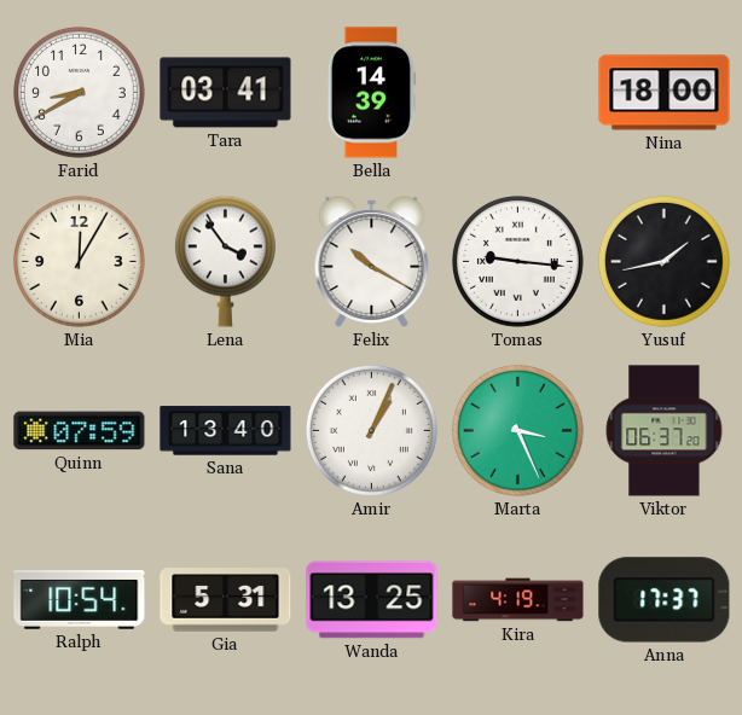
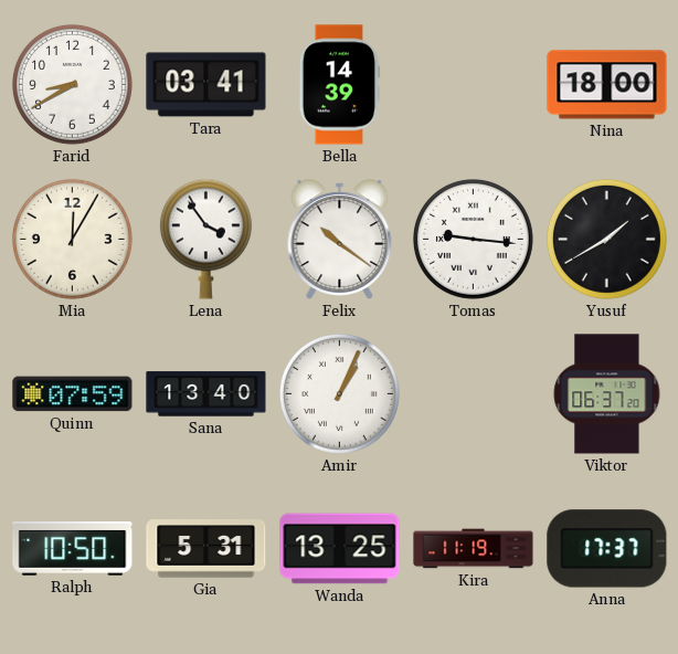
Felix: 10:20 -> 10:21
Yusuf: 1:43 -> 1:40
Marta: 3:26 -> none
Ralph: 10:54 -> 10:50
Kira: 4:19 -> 11:19
